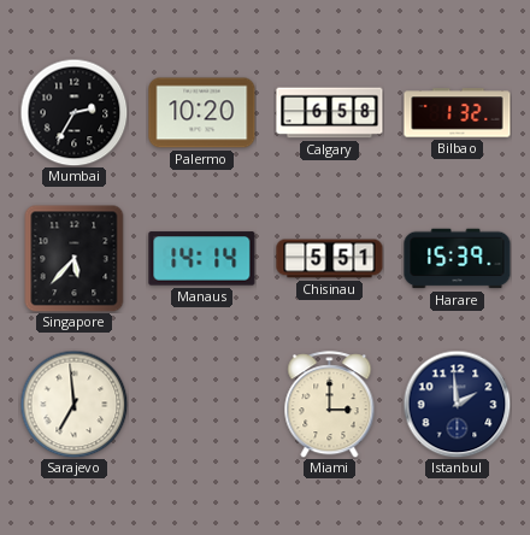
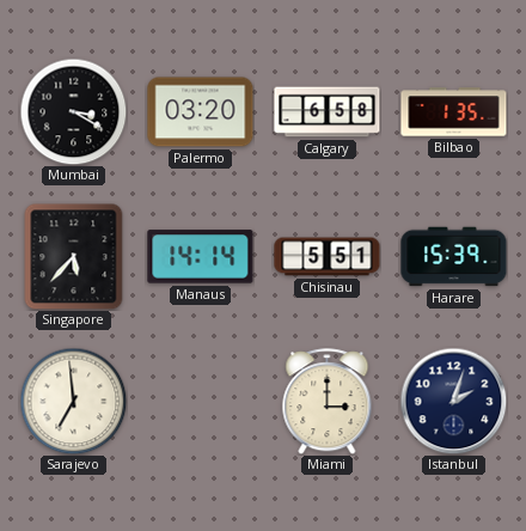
Mumbai: 2:35 -> 3:20
Palermo: 10:20 -> 03:20
Bilbao: 1:32 -> 1:35
Istanbul: 1:59 -> 2:03
